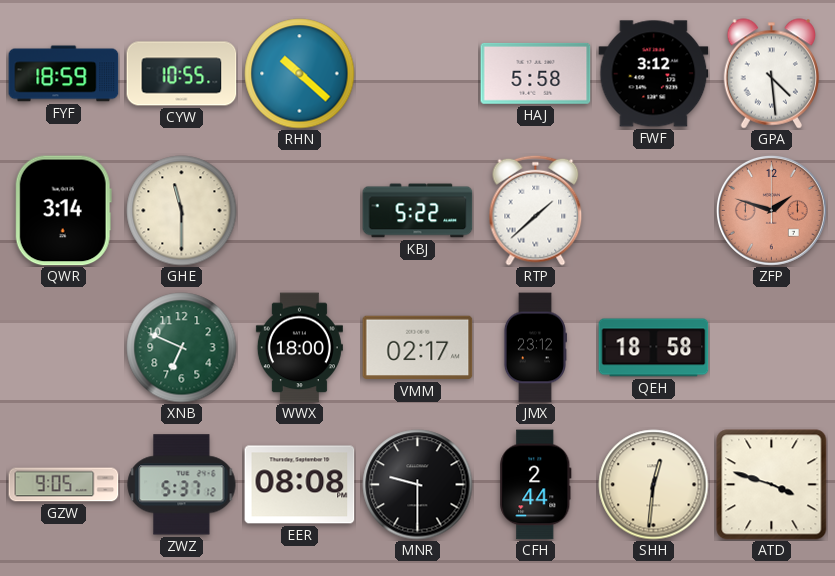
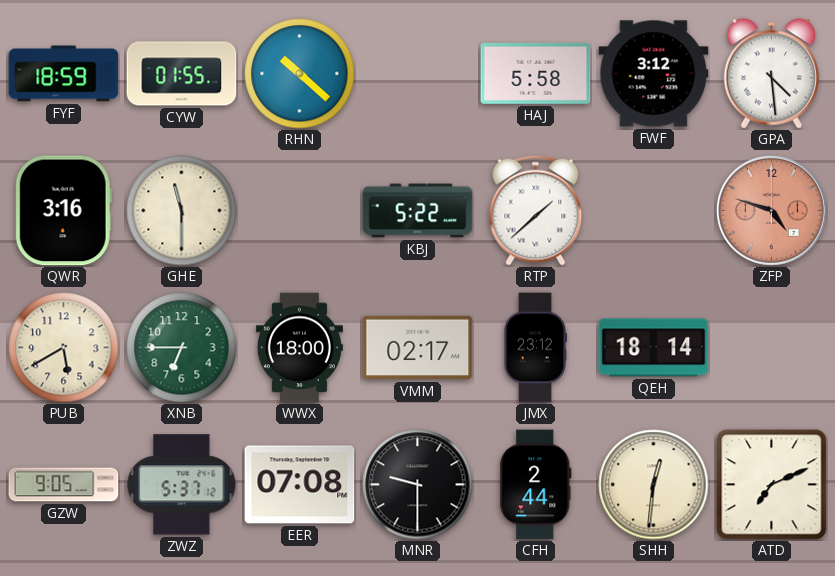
CYW: 10:55 -> 01:55
QWR: 3:14 -> 3:16
ZFP: 1:48 -> 4:48
PUB: none -> 5:40
XNB: 6:49 -> 6:45
QEH: 18:58 -> 18:14
EER: 08:08 -> 07:08
ATD: 3:48 -> 7:11
